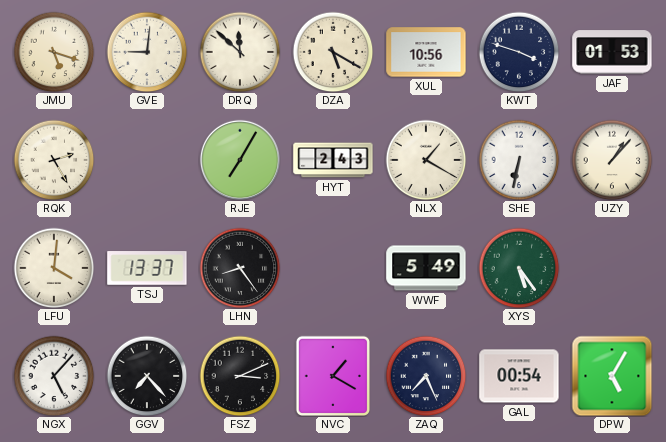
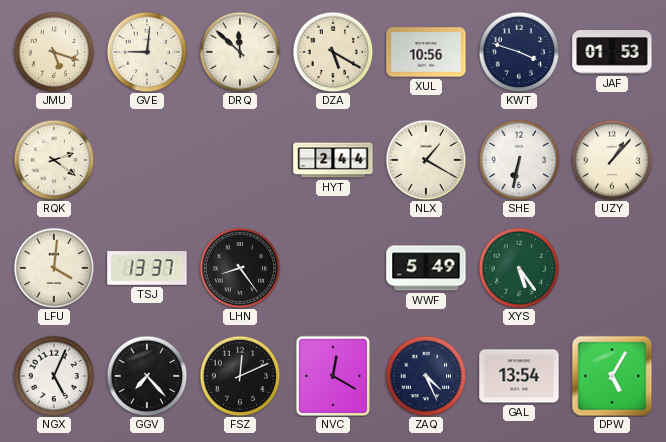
RQK: 2:25 -> 2:21
RJE: 7:05 -> none
HYT: 2:43 -> 2:44
NGX: 5:07 -> 5:04
FSZ: 3:11 -> 12:11
NVC: 1:20 -> 12:20
ZAQ: 7:26 -> 4:26
GAL: 00:54 -> 13:54
